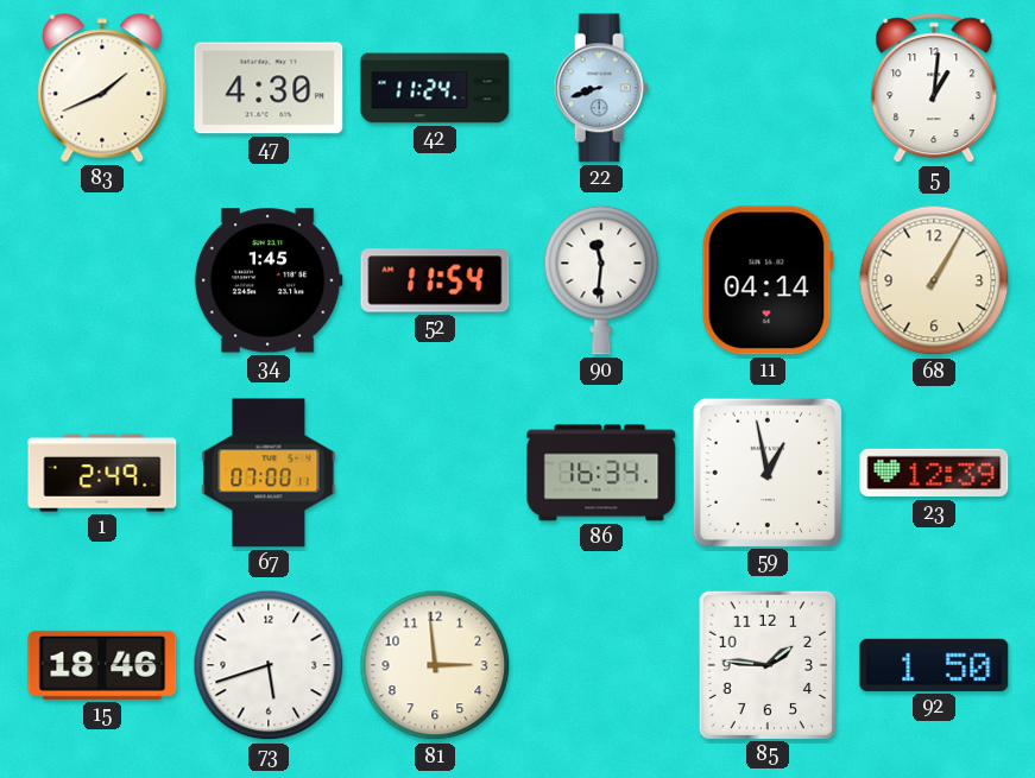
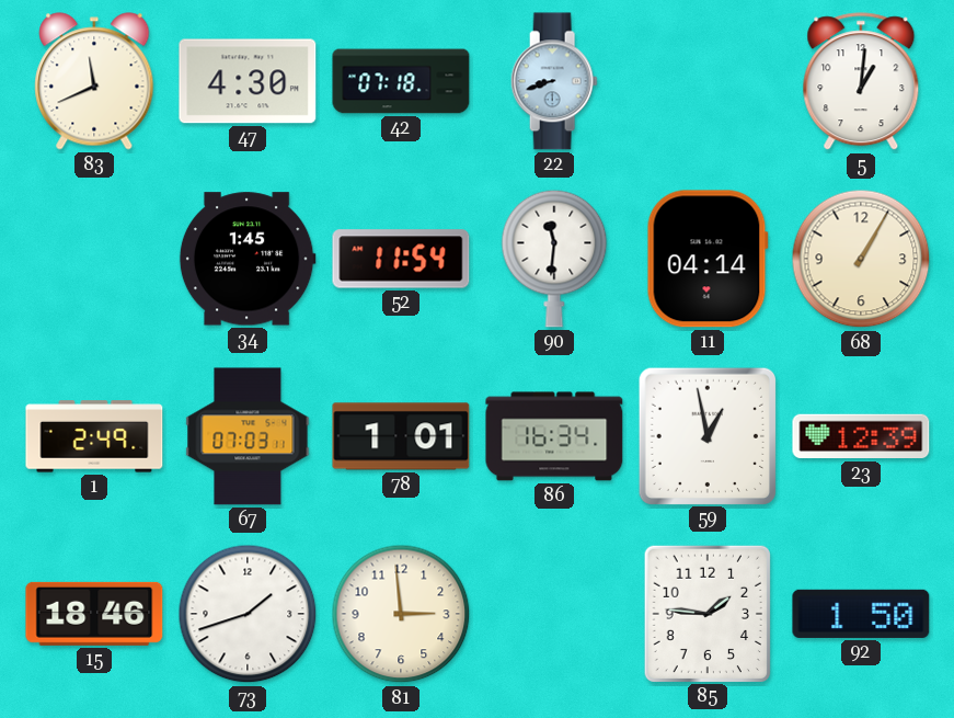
83: 1:41 -> 11:41
42: 11:24 -> 07:18
67: 07:00 -> 07:03
78: none -> 1:01
73: 5:42 -> 1:42
